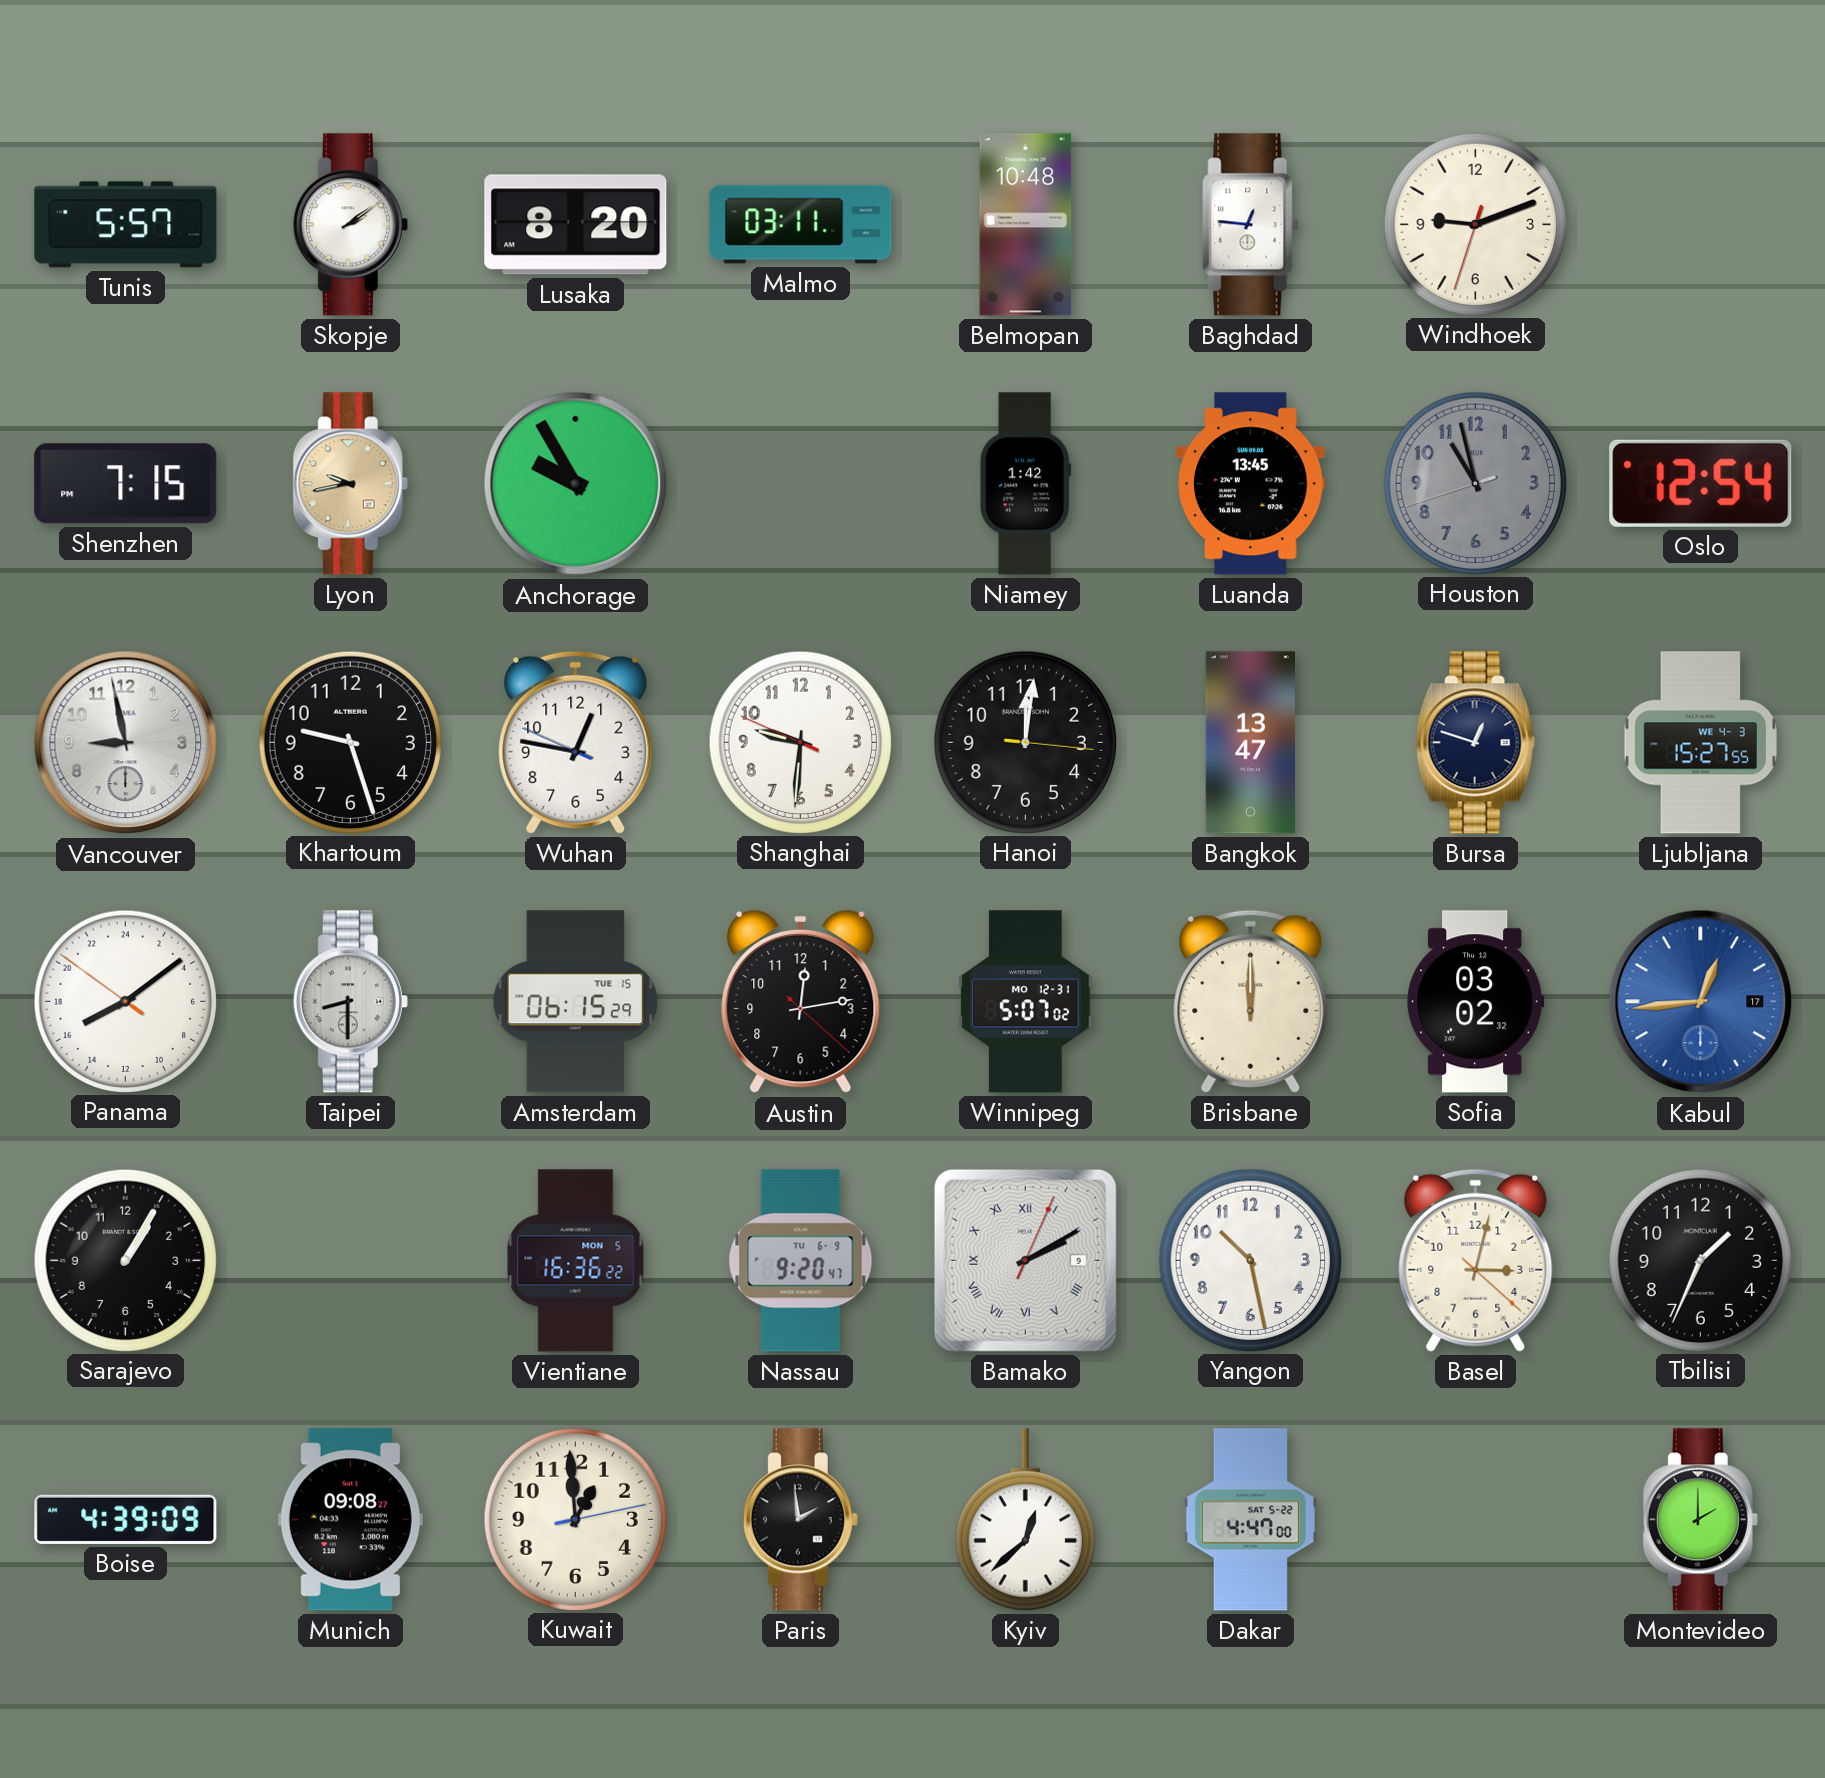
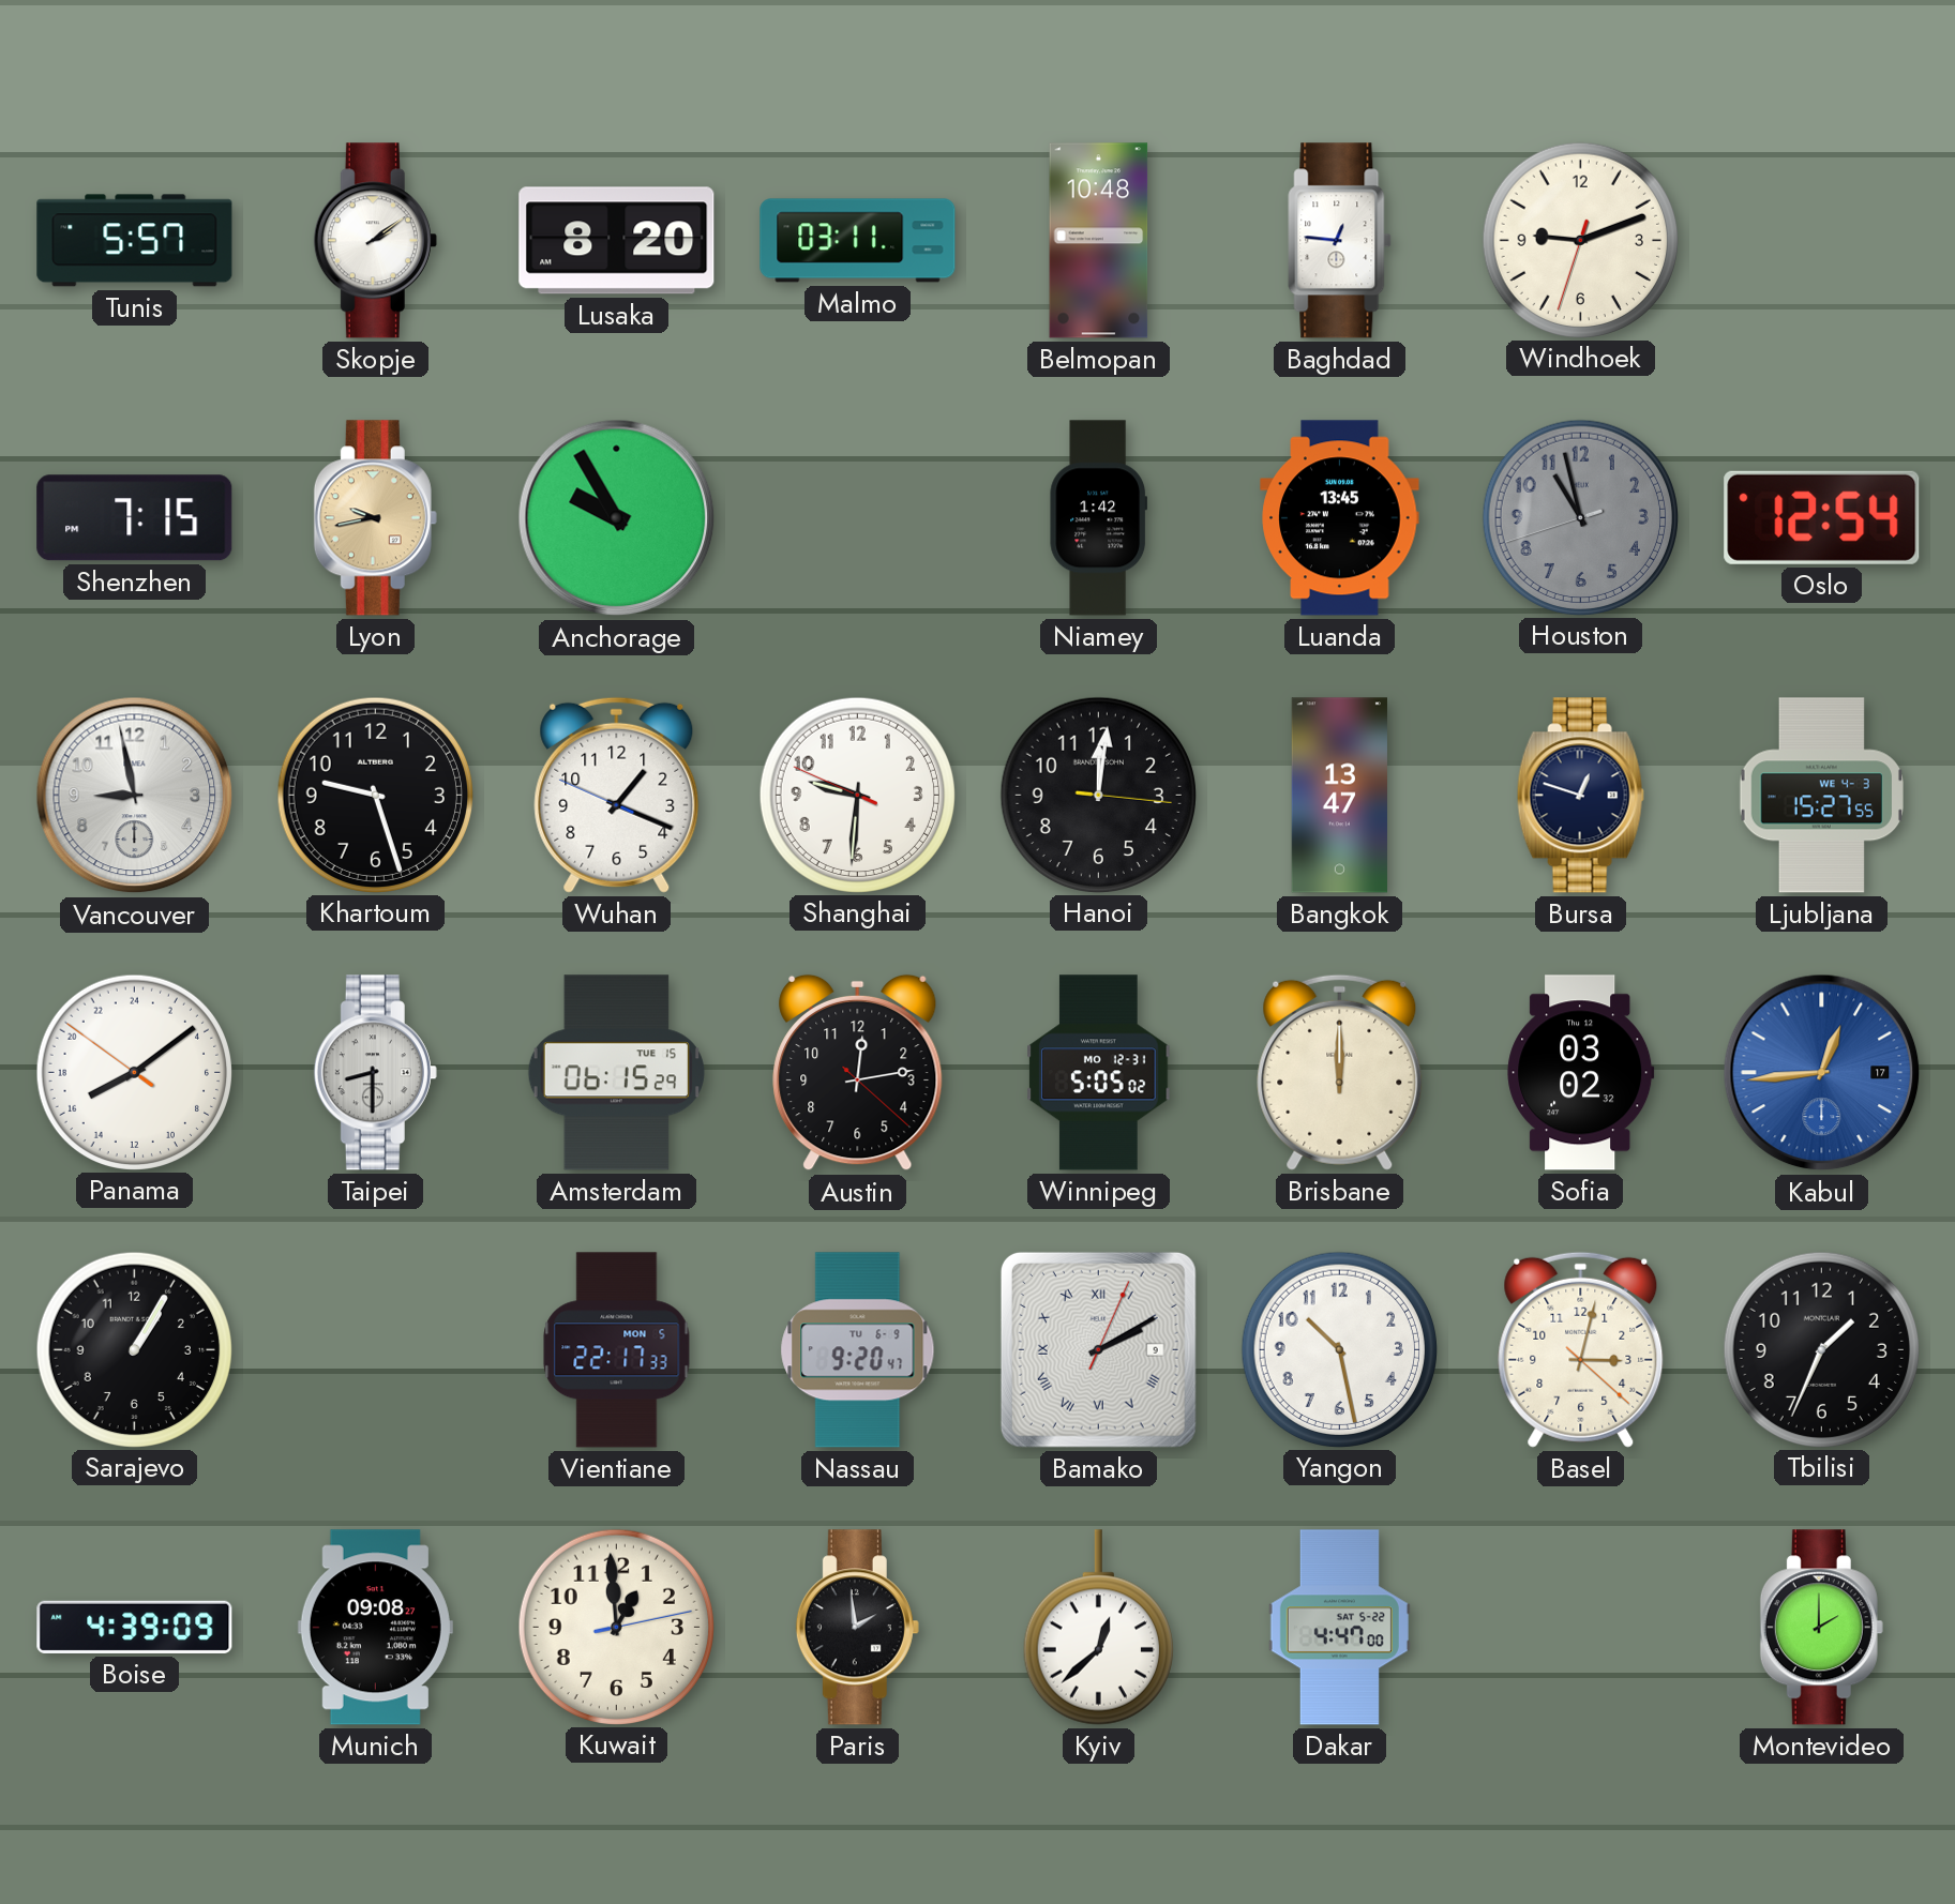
Wuhan: 12:46 -> 1:18
Winnipeg: 5:07 -> 5:05
Vientiane: 16:36 -> 22:17
